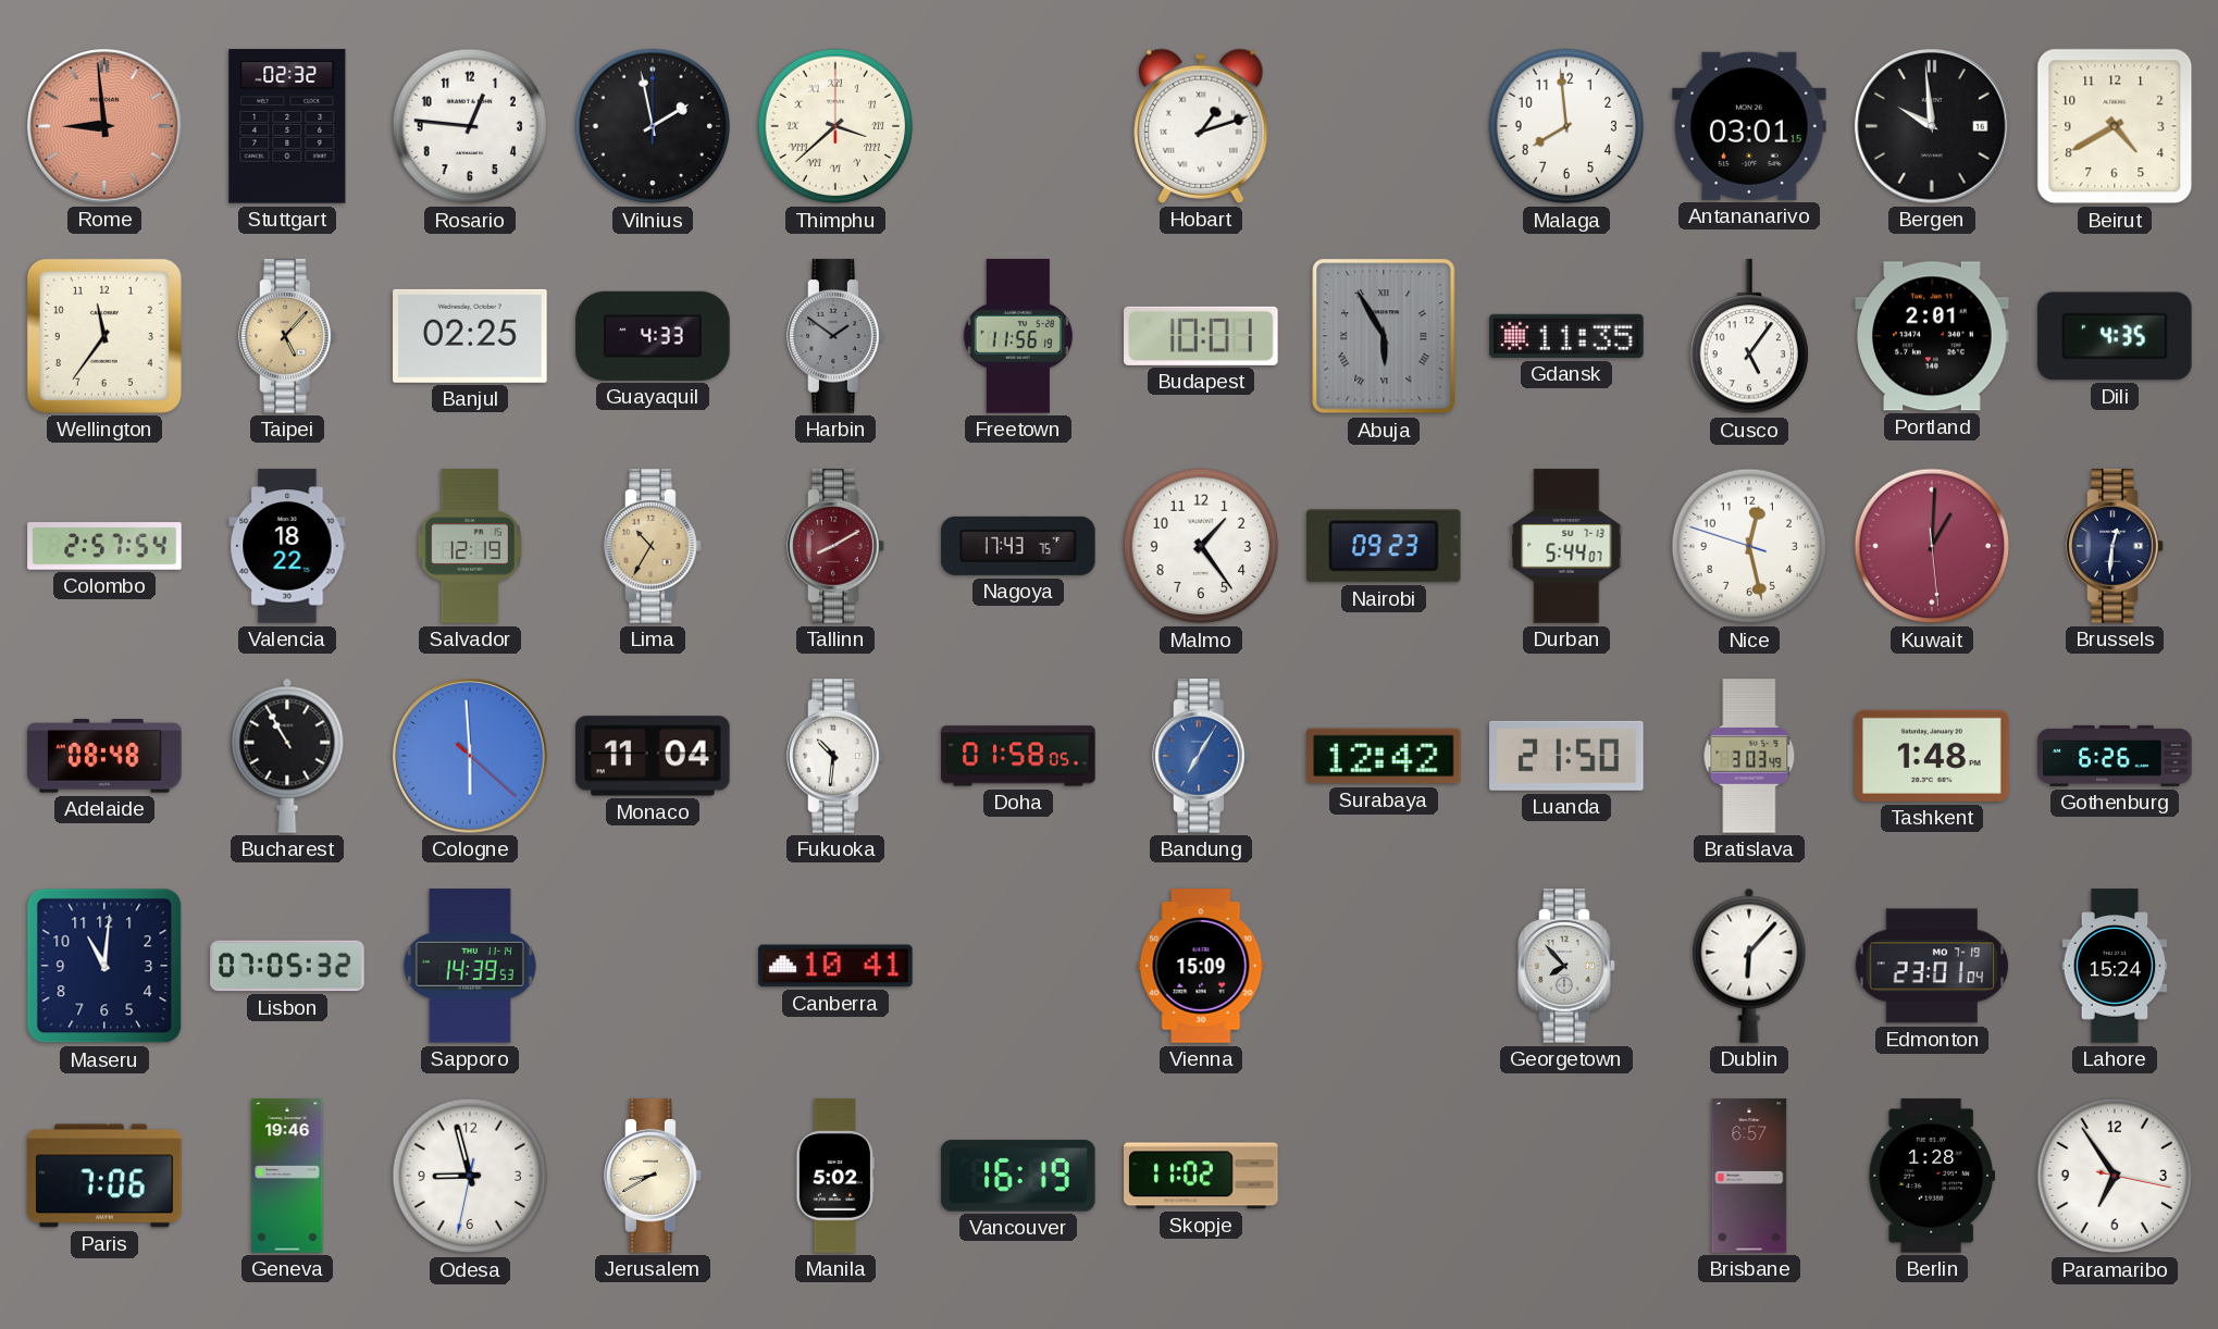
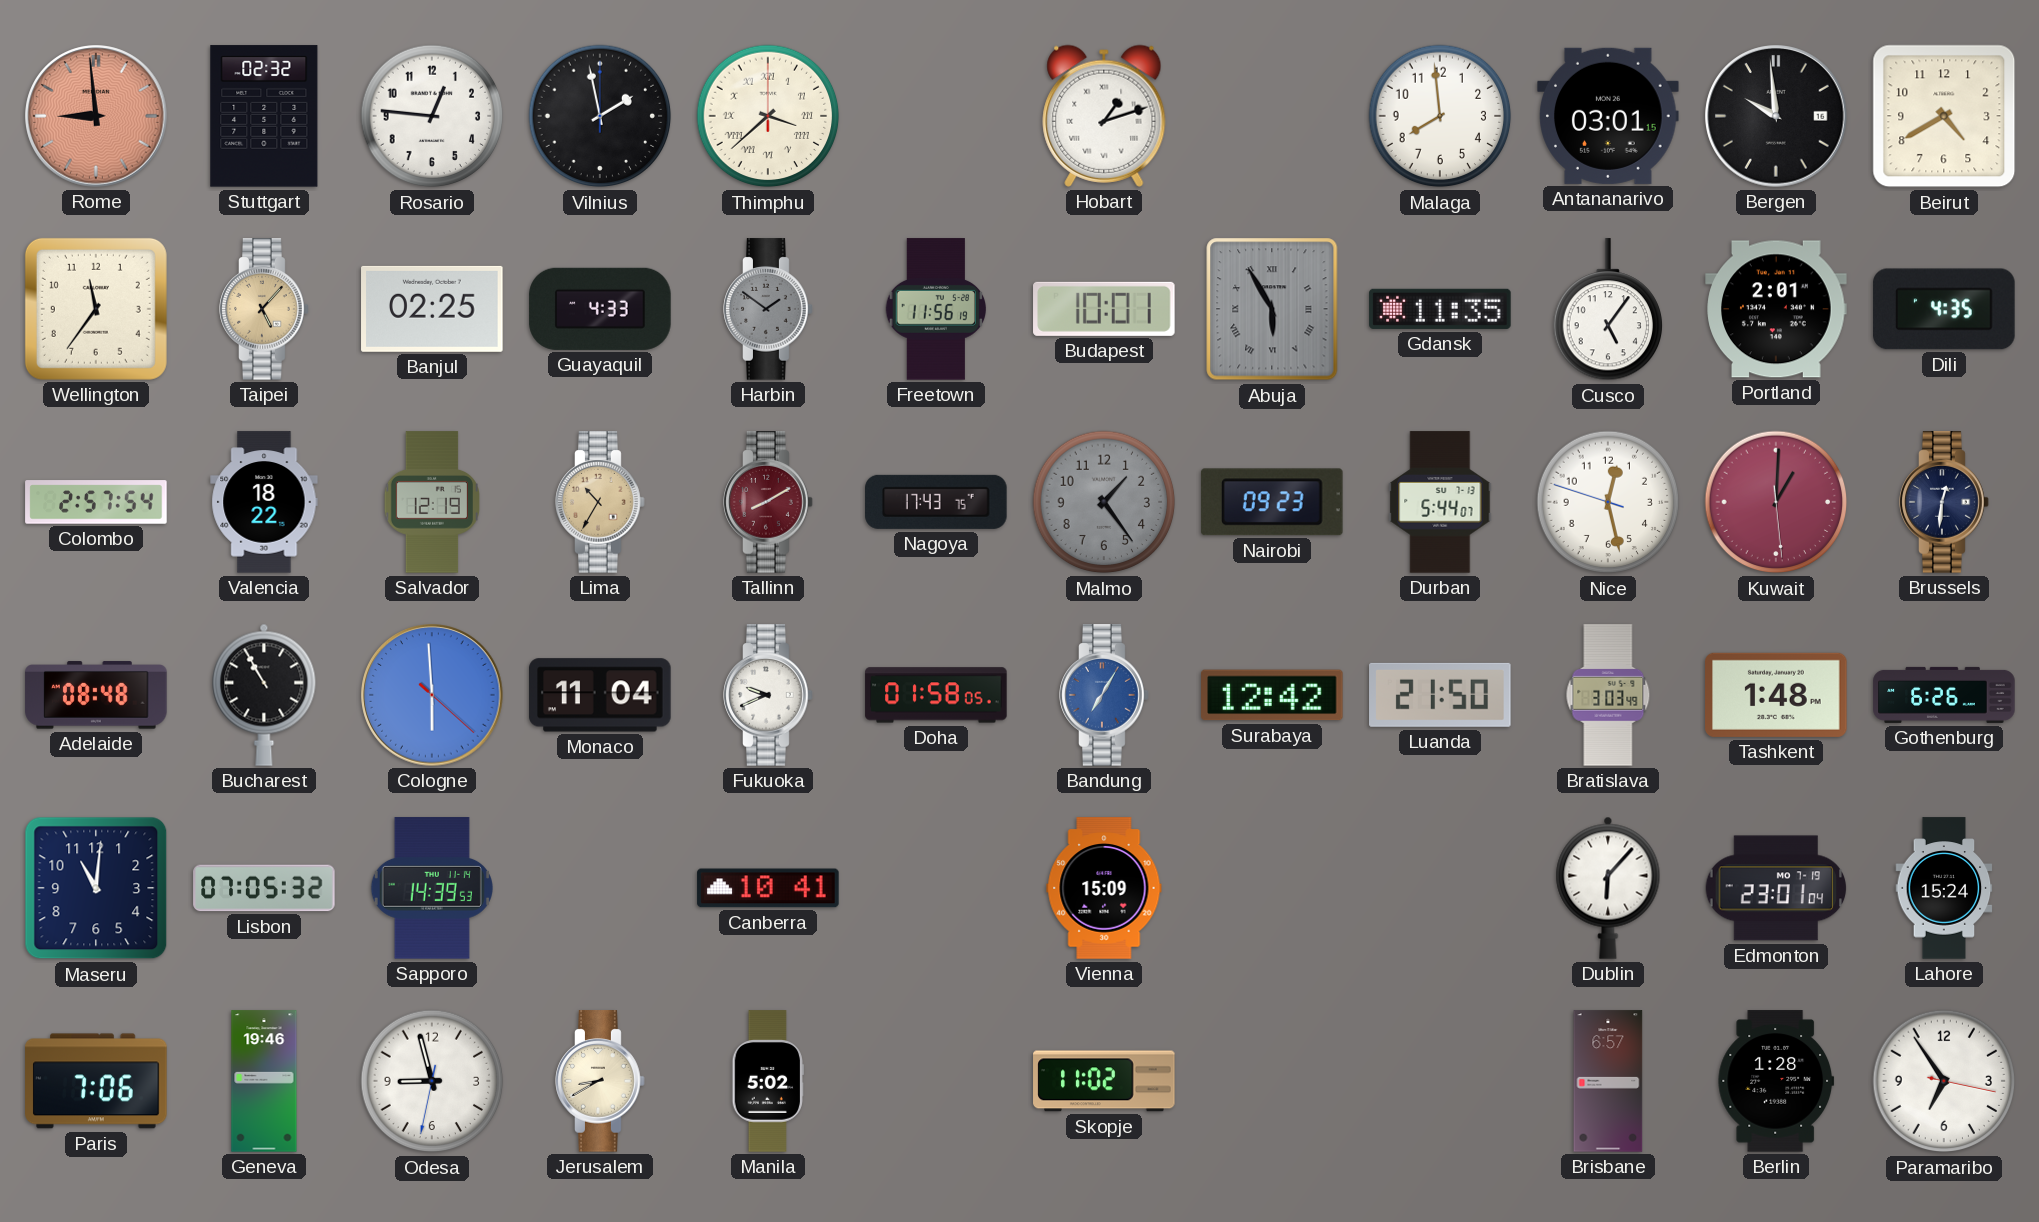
Malmo dial: white -> grey
Fukuoka: 10:31 -> 9:41
Georgetown: 7:53 -> none
Vancouver: 16:19 -> none
